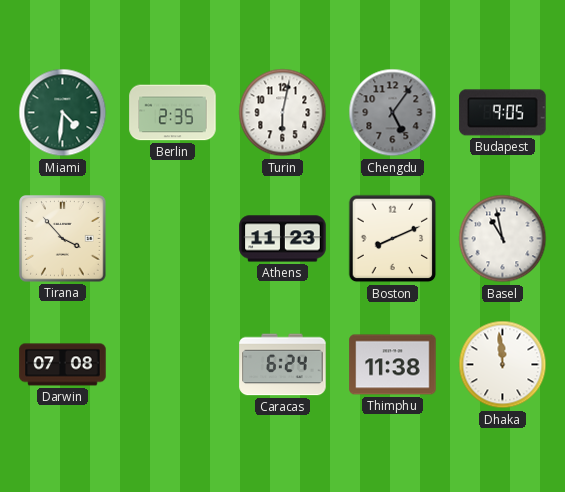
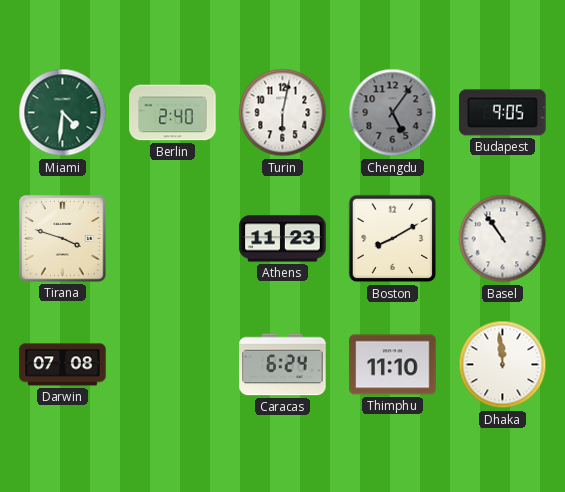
Berlin: 2:35 -> 2:40
Tirana: 3:53 -> 3:48
Boston: 8:11 -> 8:10
Basel: 10:58 -> 10:54
Thimphu: 11:38 -> 11:10
